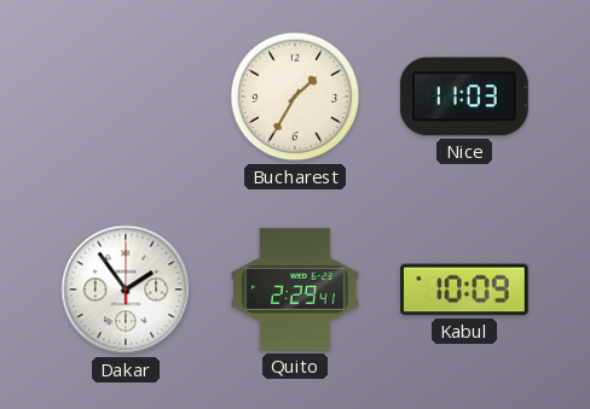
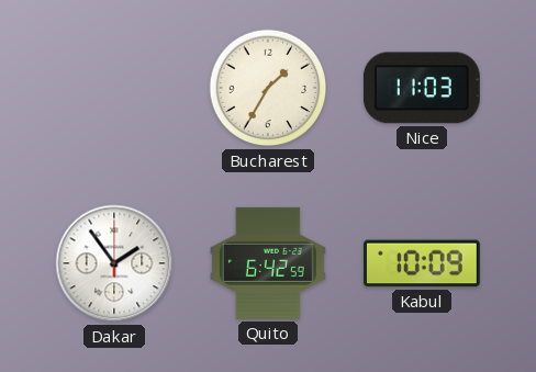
Quito: 2:29 -> 6:42
